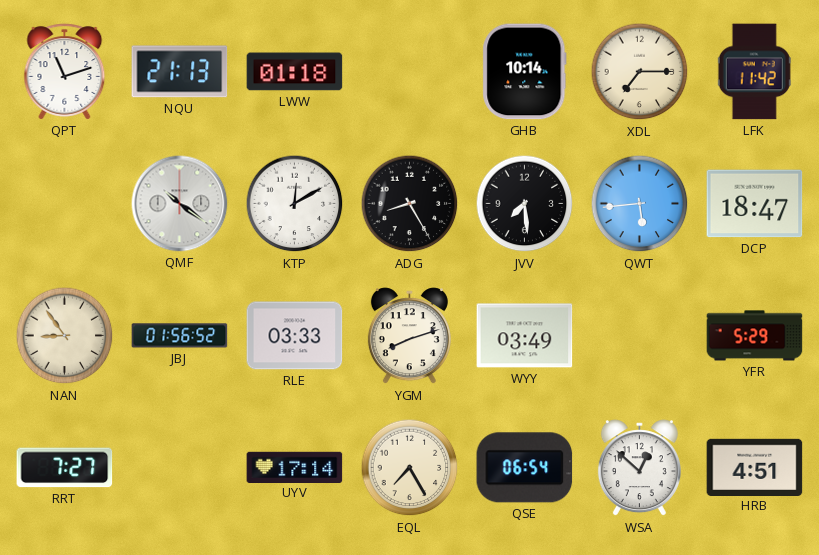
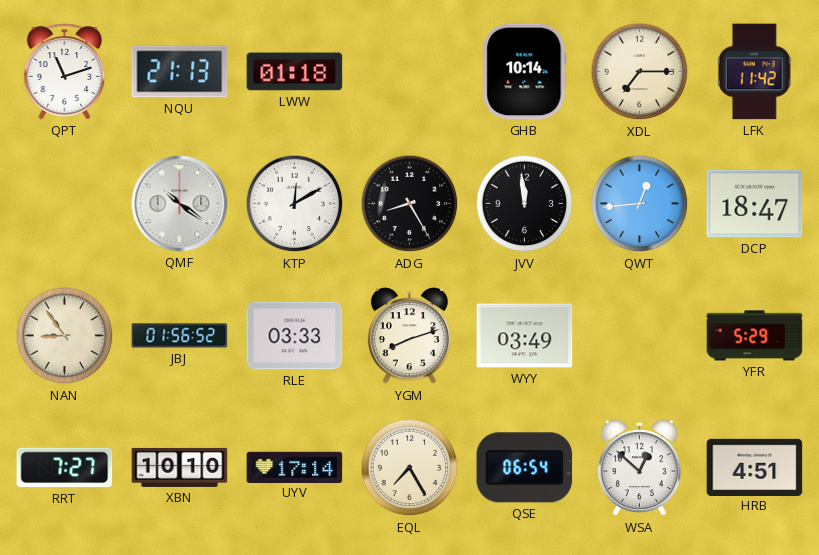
JVV: 7:29 -> 11:59
QWT: 5:44 -> 12:44
XBN: none -> 10:10
